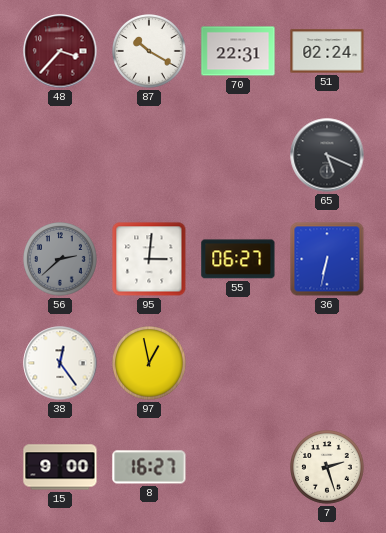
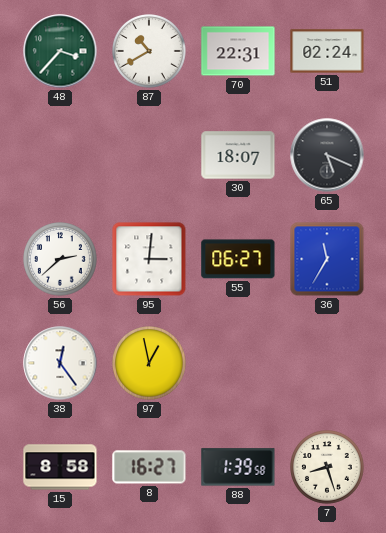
48 dial: burgundy -> green
87: 10:20 -> 10:40
30: none -> 18:07
56 dial: grey -> white
36: 6:32 -> 11:35
15: 9:00 -> 8:58
88: none -> 1:39
7: 2:27 -> 8:27
